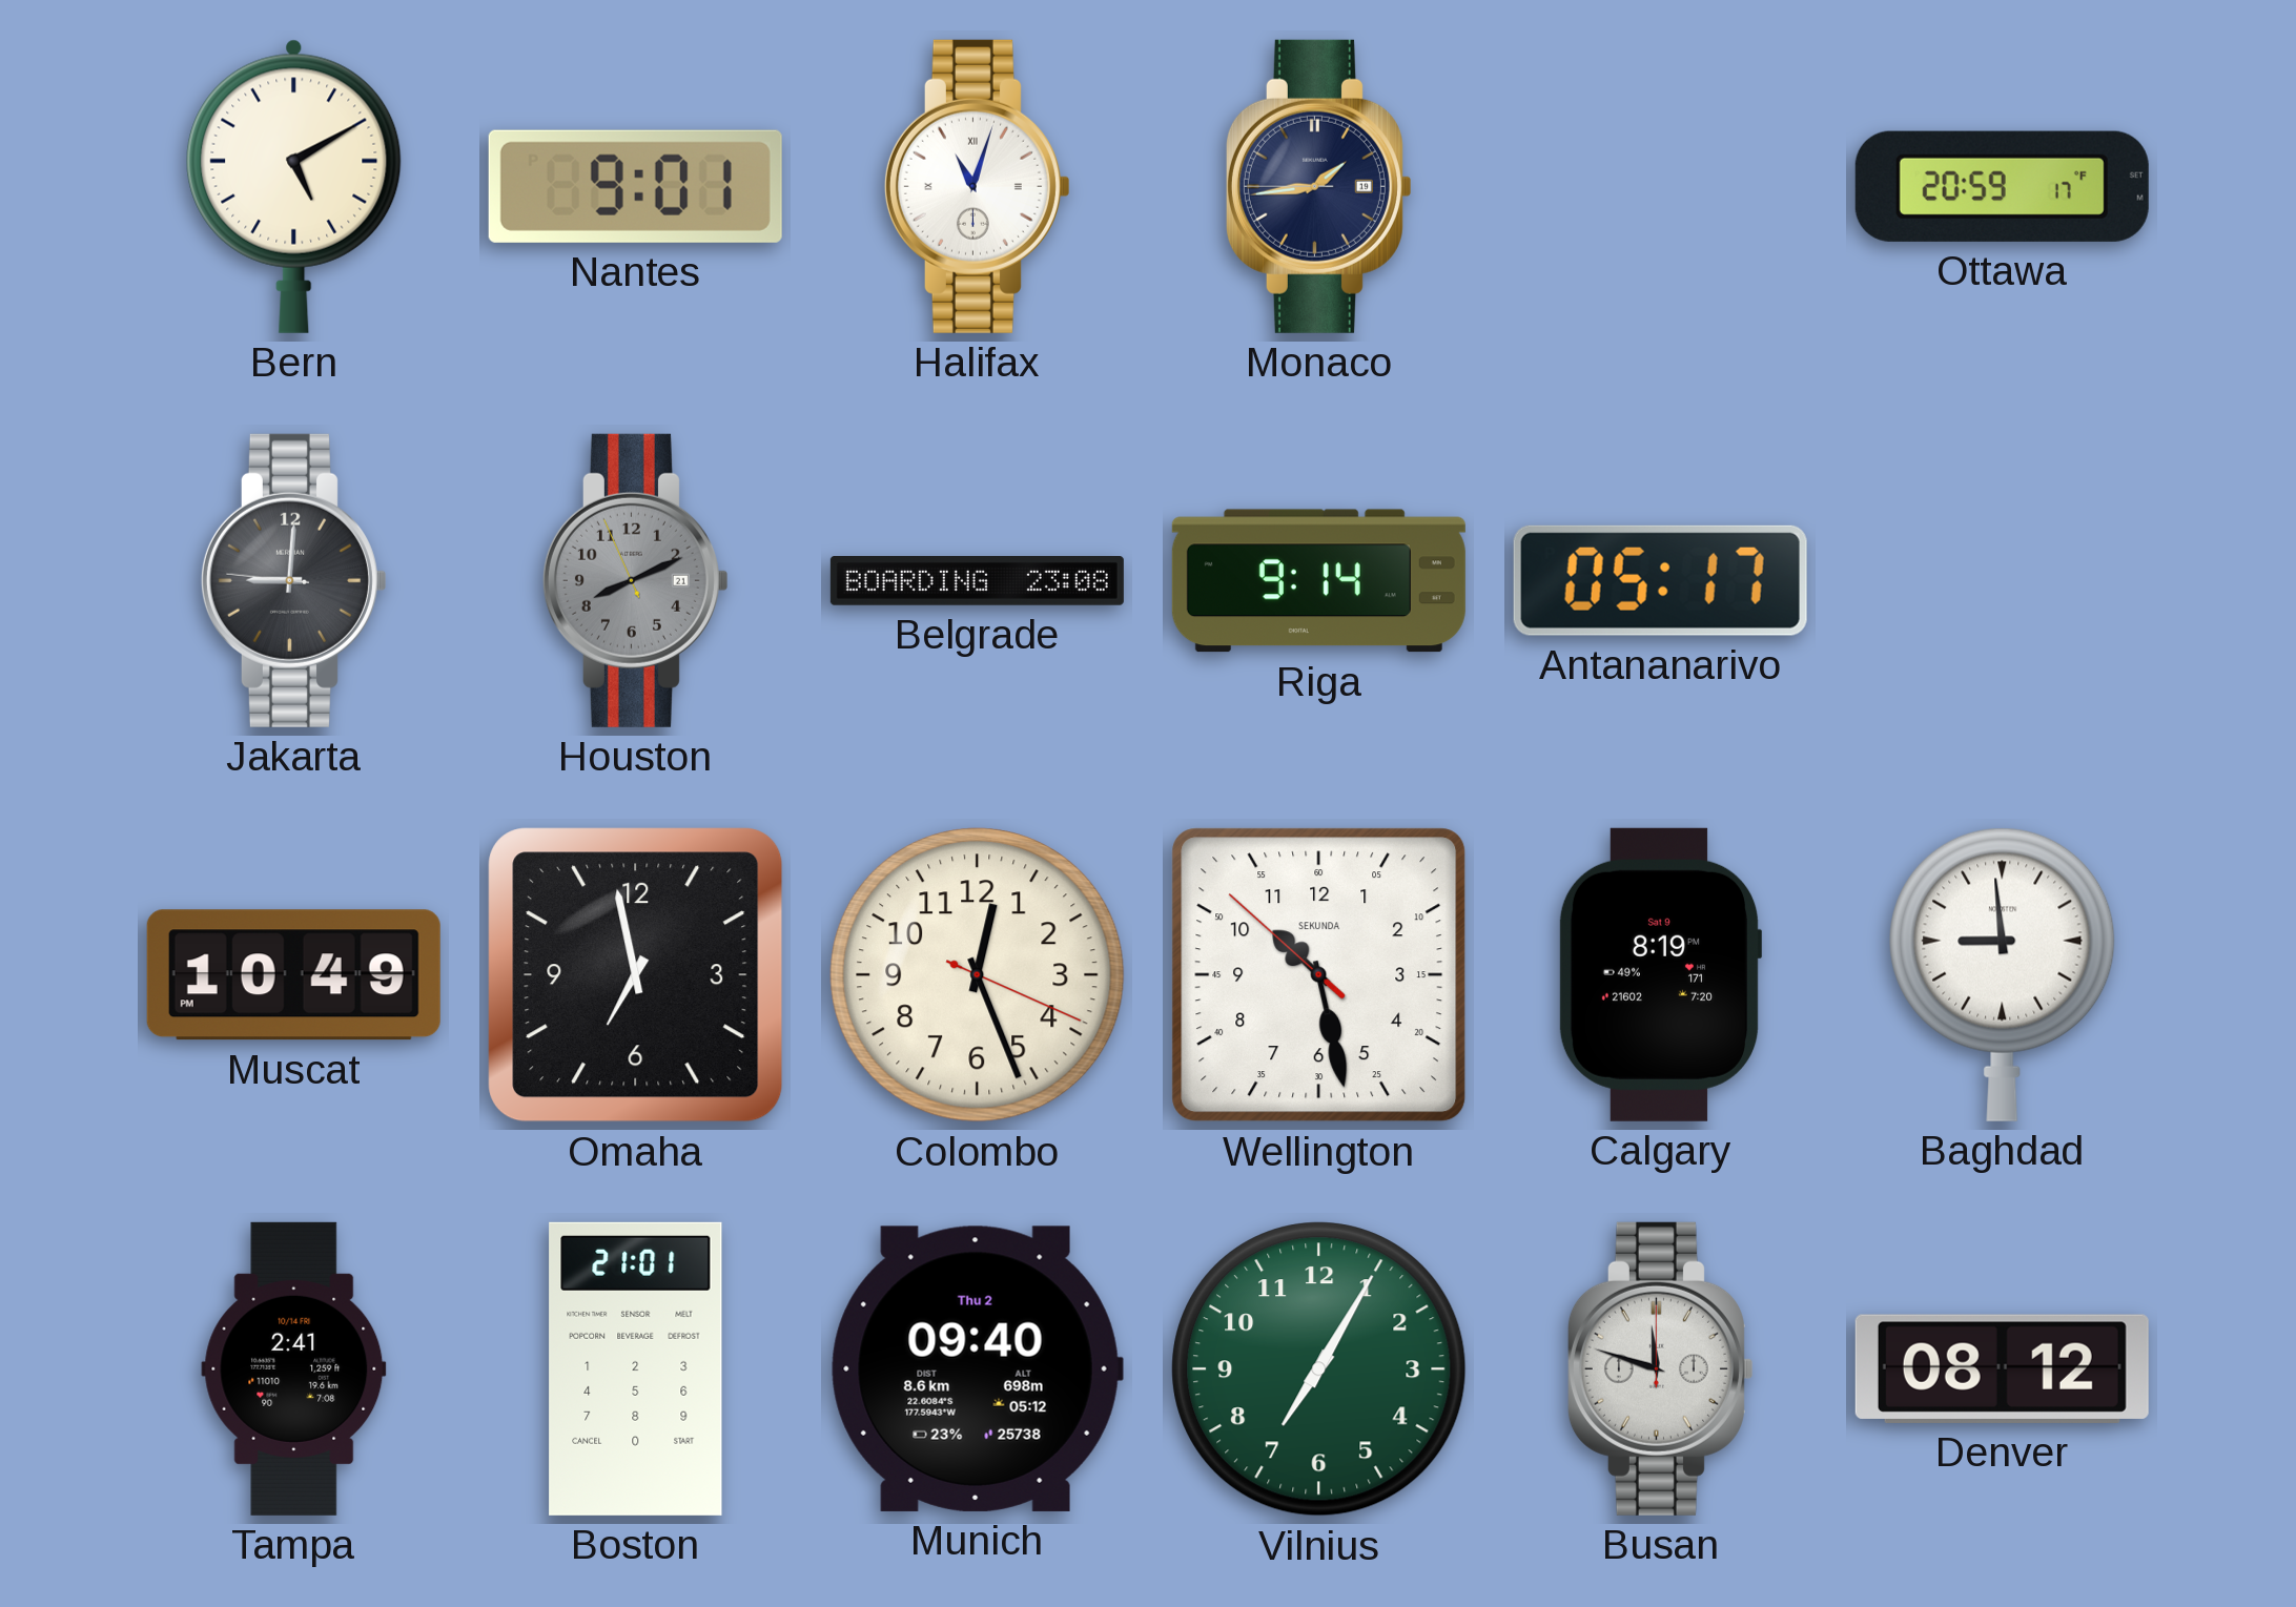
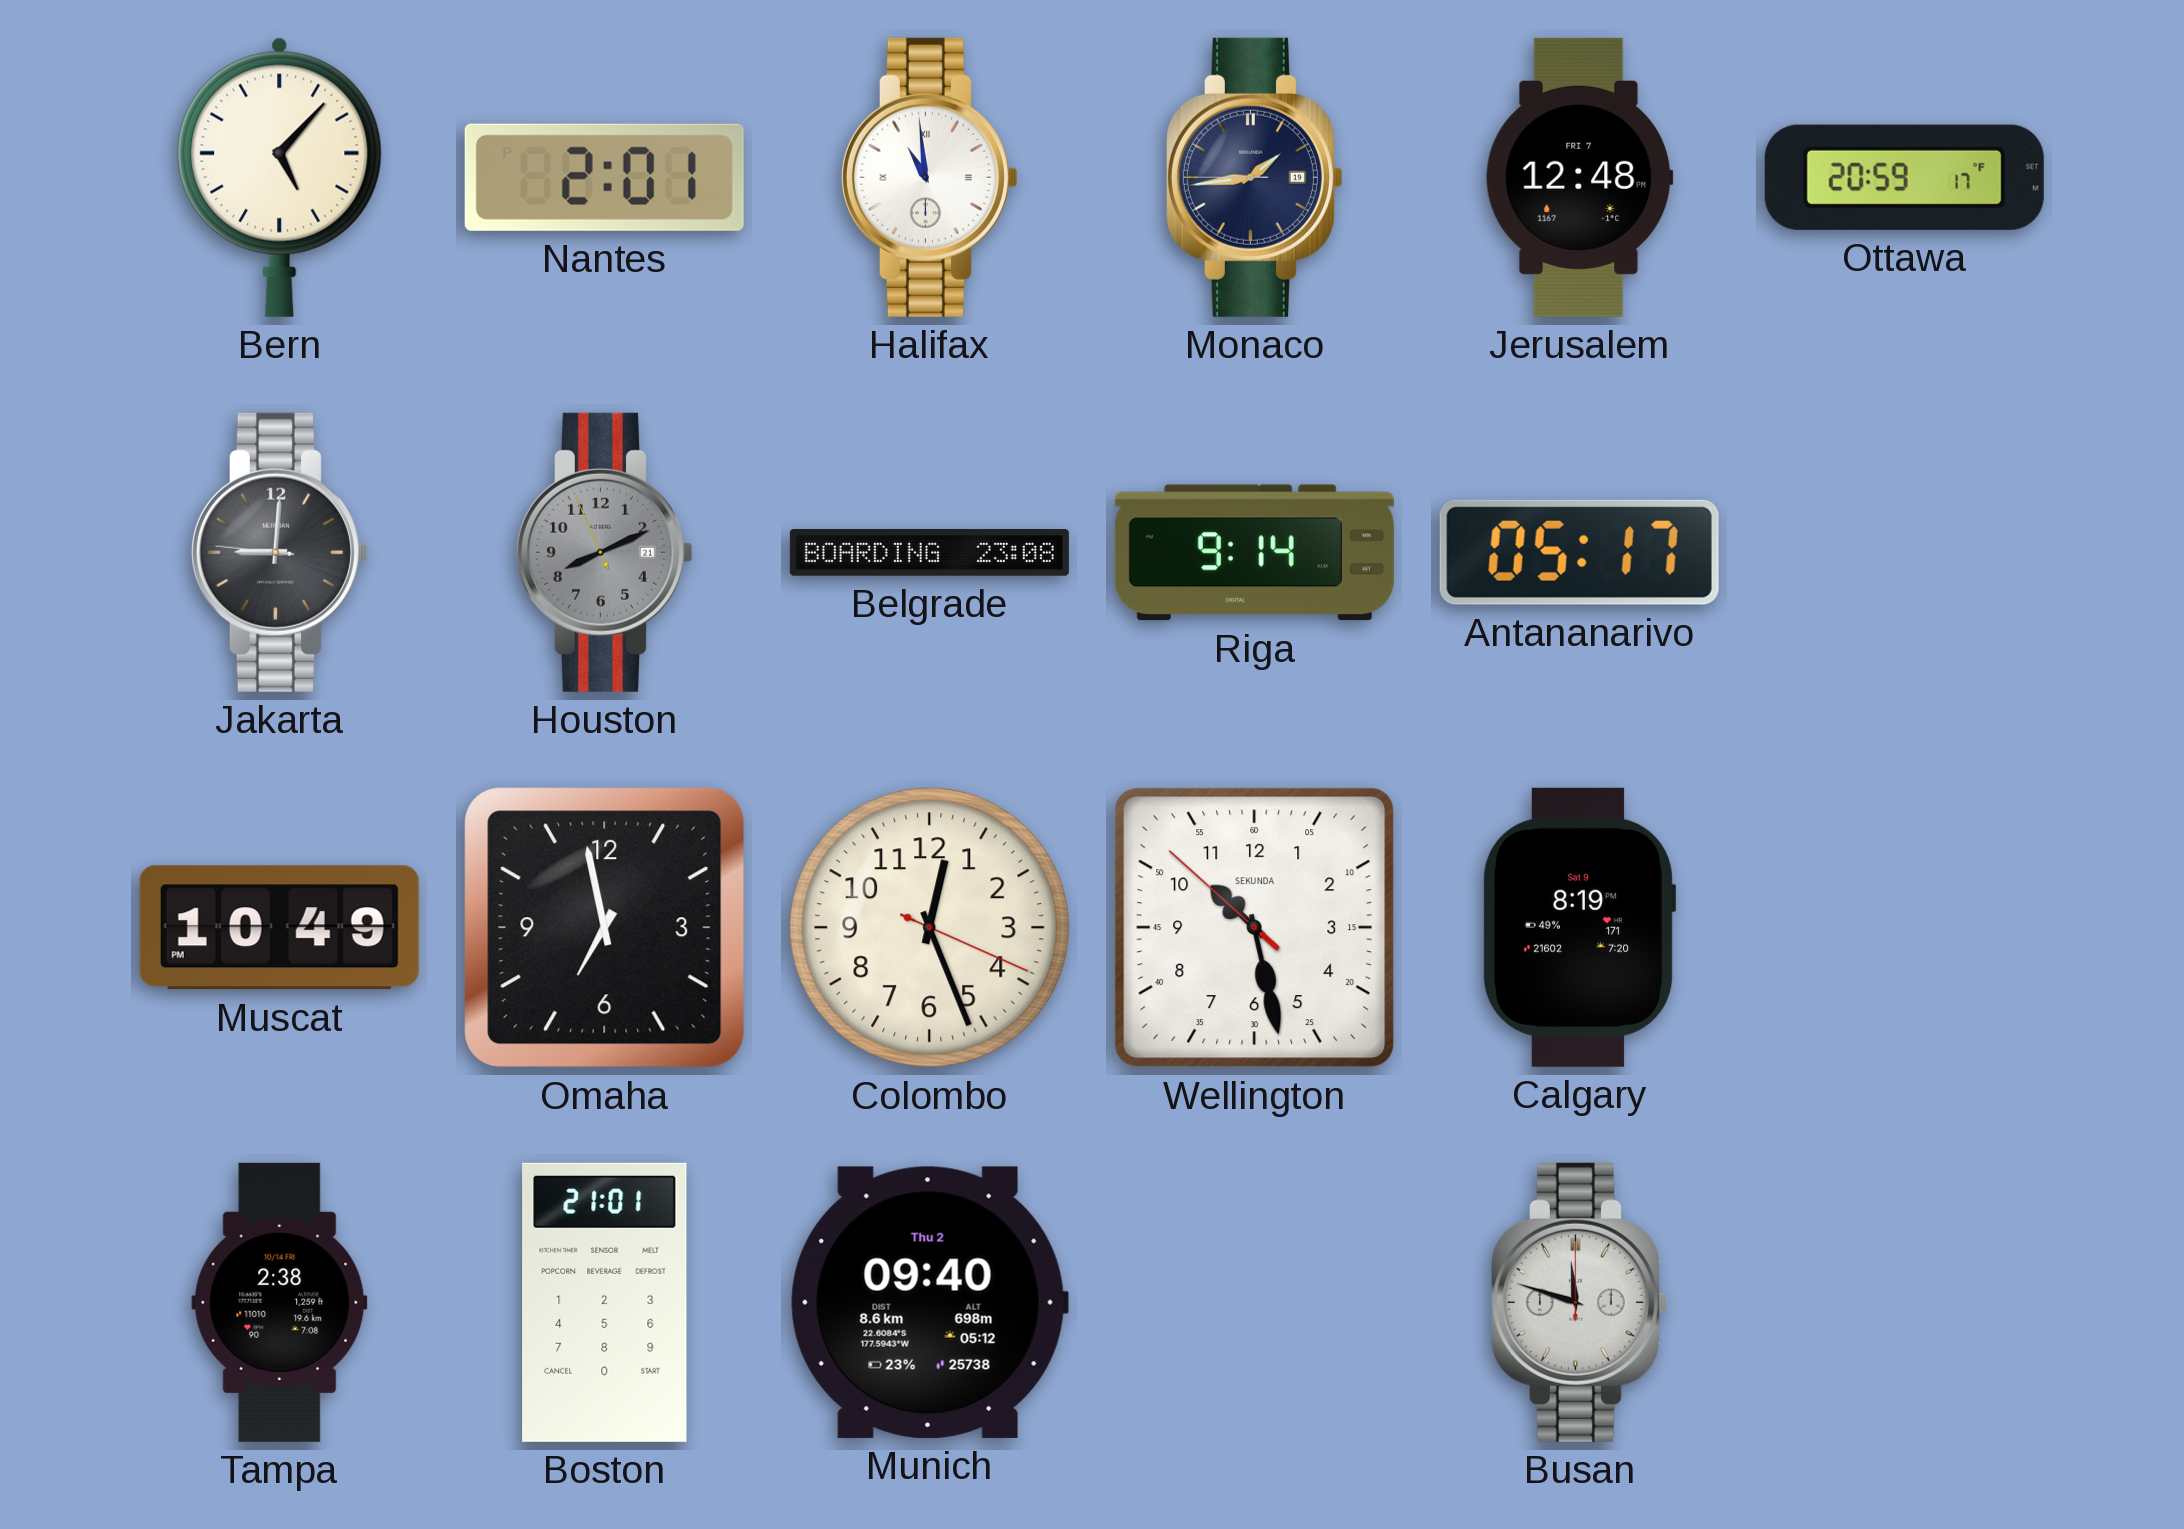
Bern: 5:10 -> 5:07
Nantes: 9:01 -> 2:01
Halifax: 11:03 -> 10:59
Jerusalem: none -> 12:48
Baghdad: 8:59 -> none
Tampa: 2:41 -> 2:38
Vilnius: 7:05 -> none
Denver: 08:12 -> none
